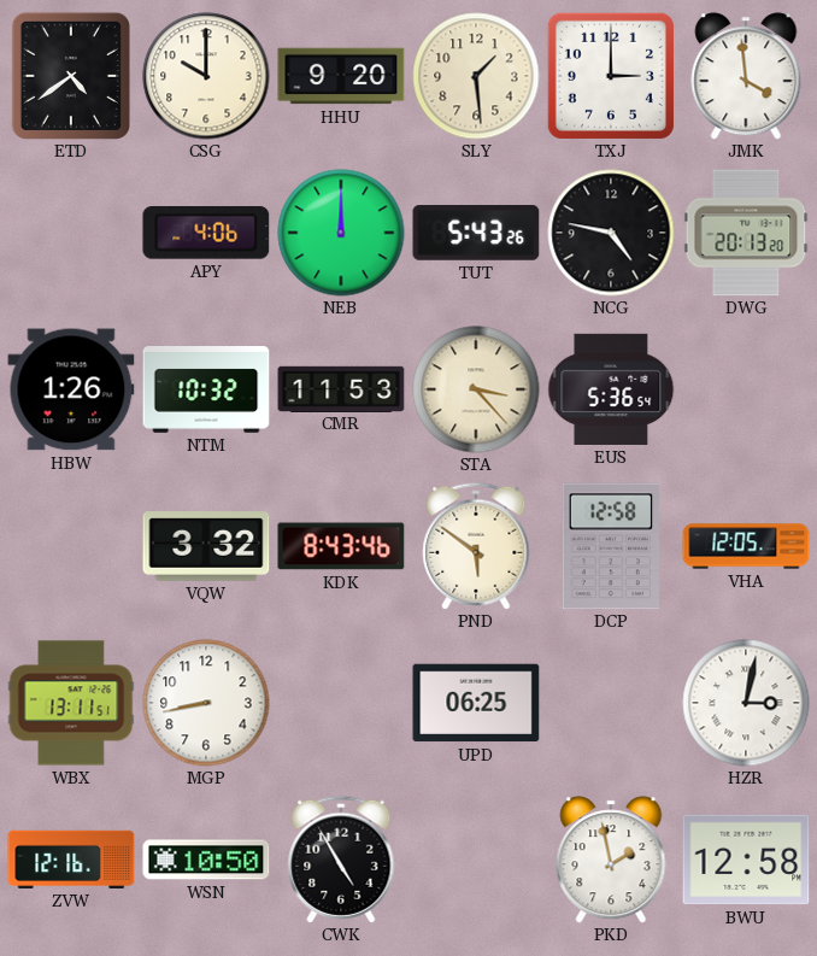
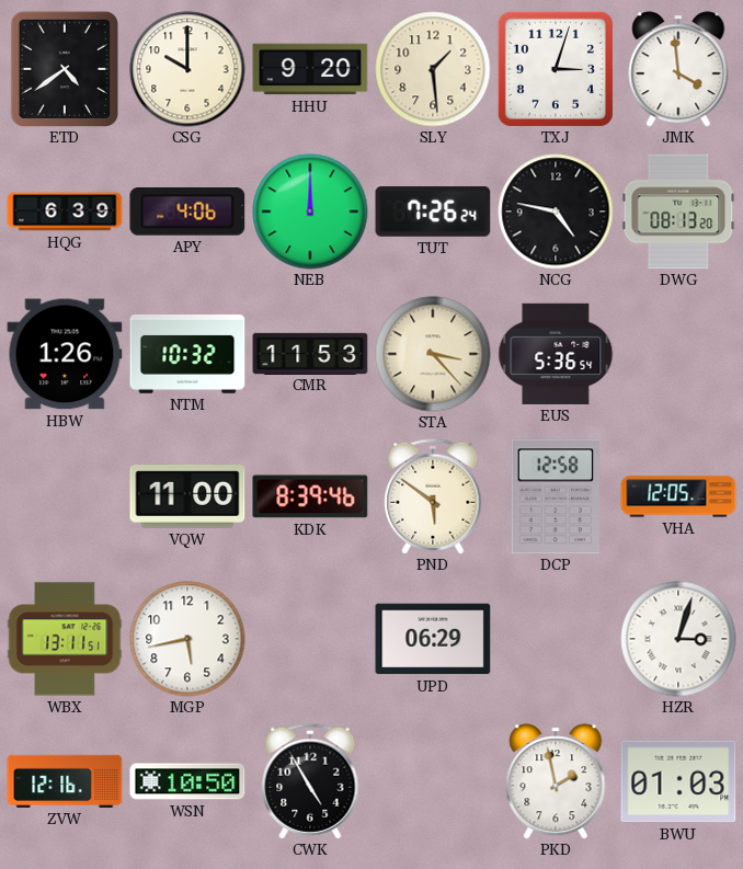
TXJ: 3:00 -> 3:03
HQG: none -> 6:39
TUT: 5:43 -> 7:26
DWG: 20:13 -> 08:13
VQW: 3:32 -> 11:00
KDK: 8:43 -> 8:39
MGP: 8:43 -> 5:43
UPD: 06:25 -> 06:29
HZR: 3:02 -> 3:03
BWU: 12:58 -> 01:03
